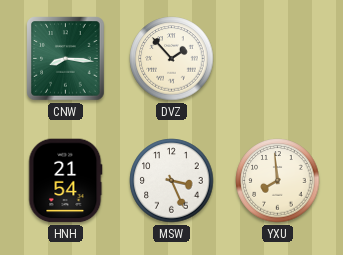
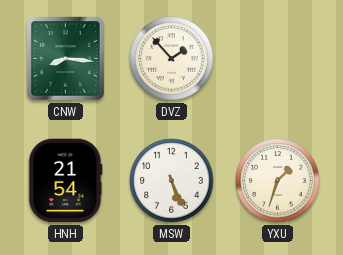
MSW: 3:26 -> 5:26
YXU: 7:59 -> 1:33
